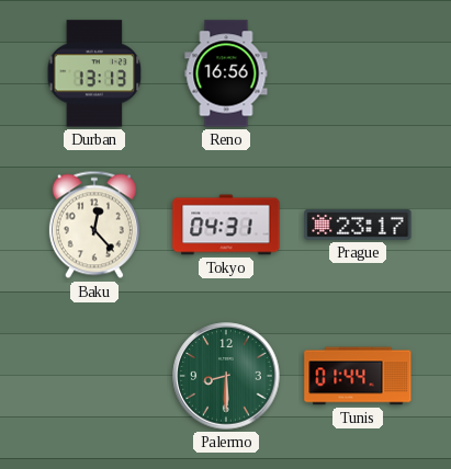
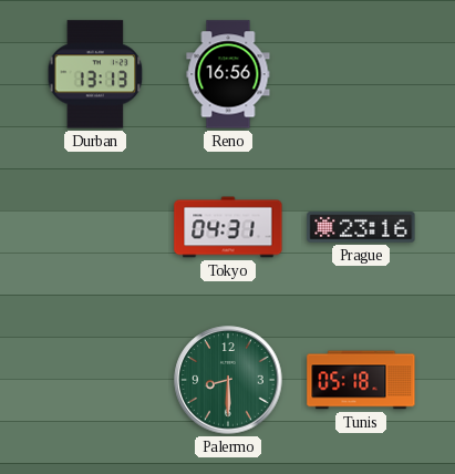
Baku: 12:23 -> none
Prague: 23:17 -> 23:16
Tunis: 01:44 -> 05:18
